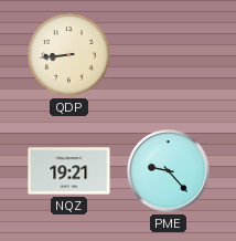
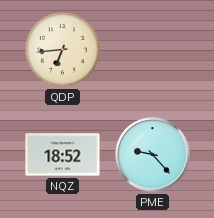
QDP: 8:44 -> 6:44
NQZ: 19:21 -> 18:52
